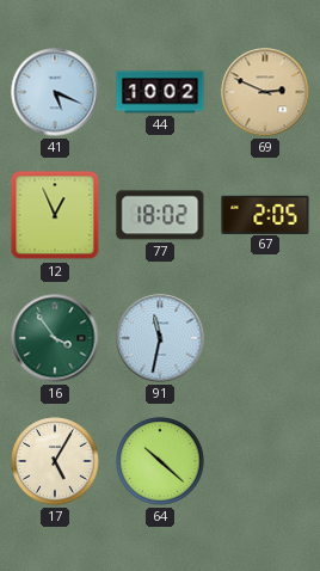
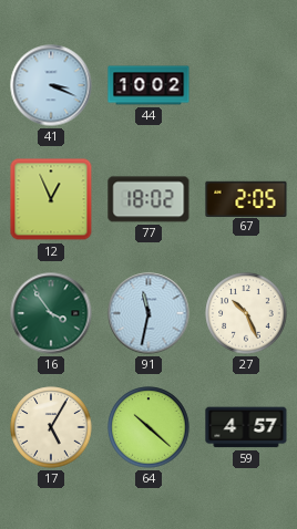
41: 5:19 -> 3:19
69: 2:49 -> none
27: none -> 10:26
59: none -> 4:57
